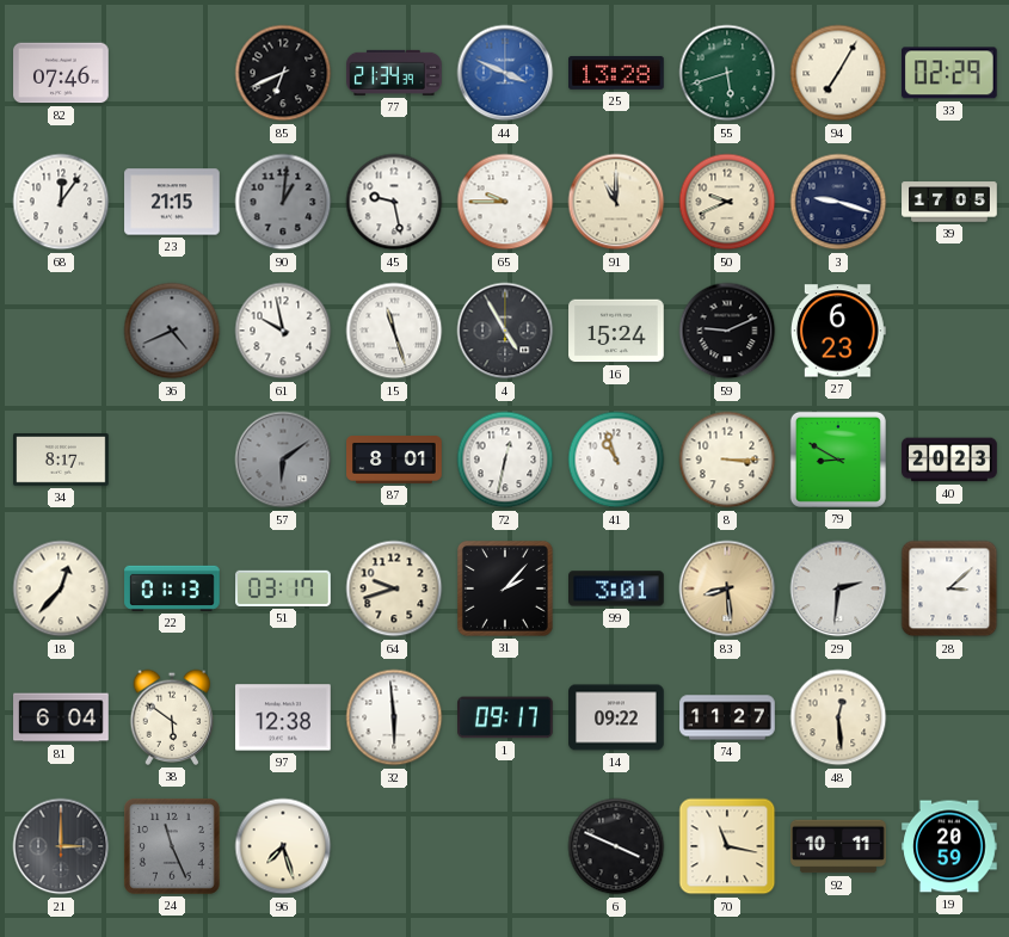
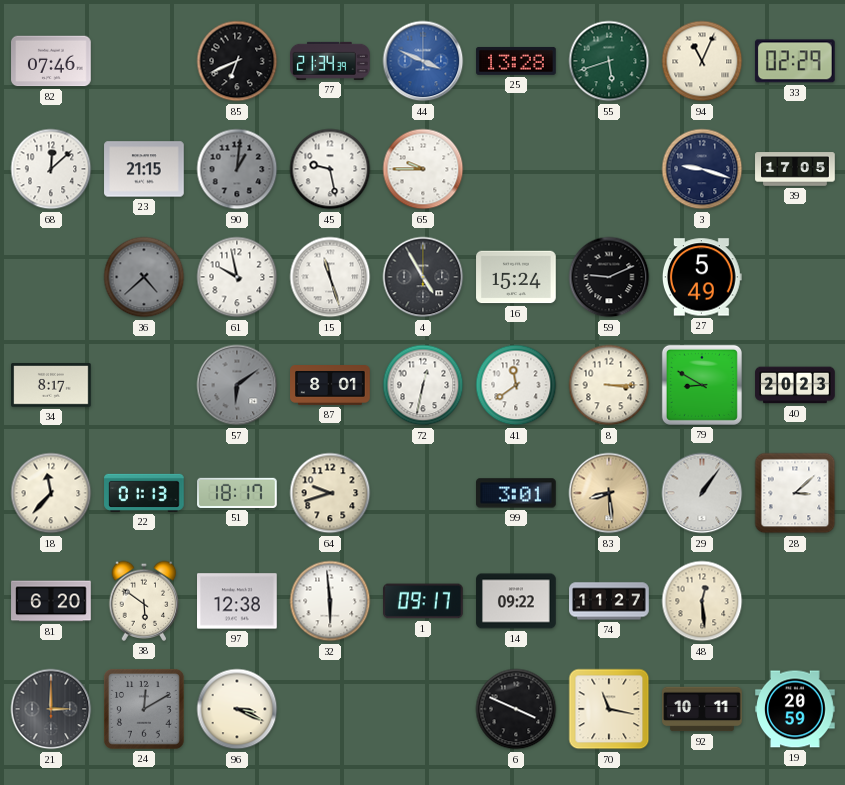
94: 7:05 -> 11:04
68: 12:06 -> 12:08
91: 11:00 -> none
50: 9:41 -> none
36: 4:41 -> 4:38
27: 6:23 -> 5:49
41: 10:57 -> 11:39
18: 12:37 -> 11:37
51: 03:17 -> 18:17
31: 2:07 -> none
29: 2:31 -> 1:06
81: 6:04 -> 6:20
24: 11:26 -> 12:10
96: 7:27 -> 3:19
